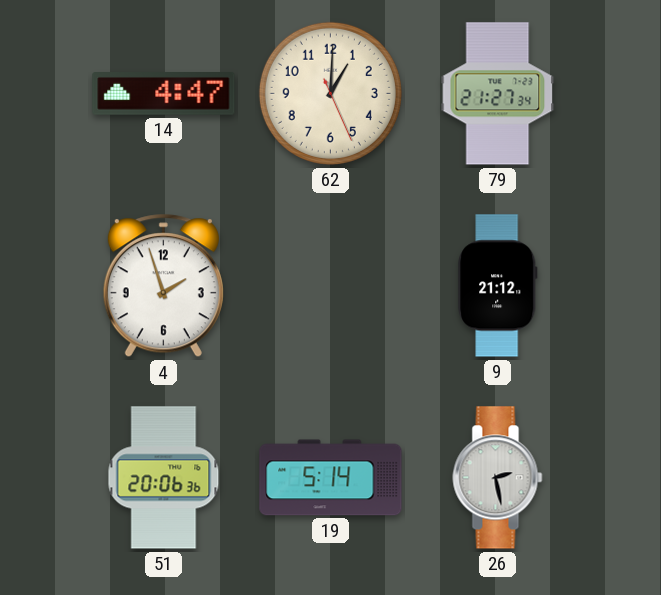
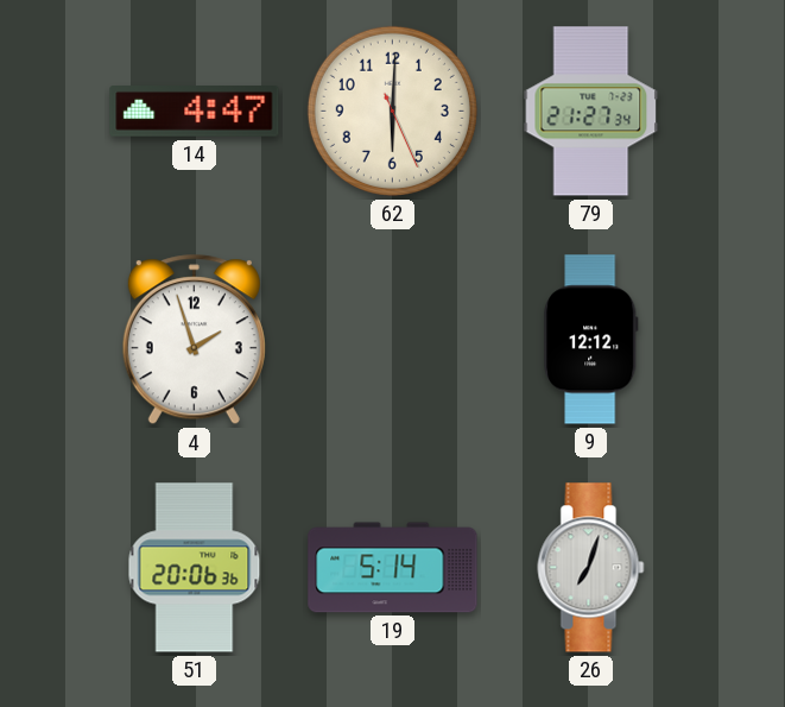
62: 1:00 -> 6:00
9: 21:12 -> 12:12
26: 2:28 -> 7:03
